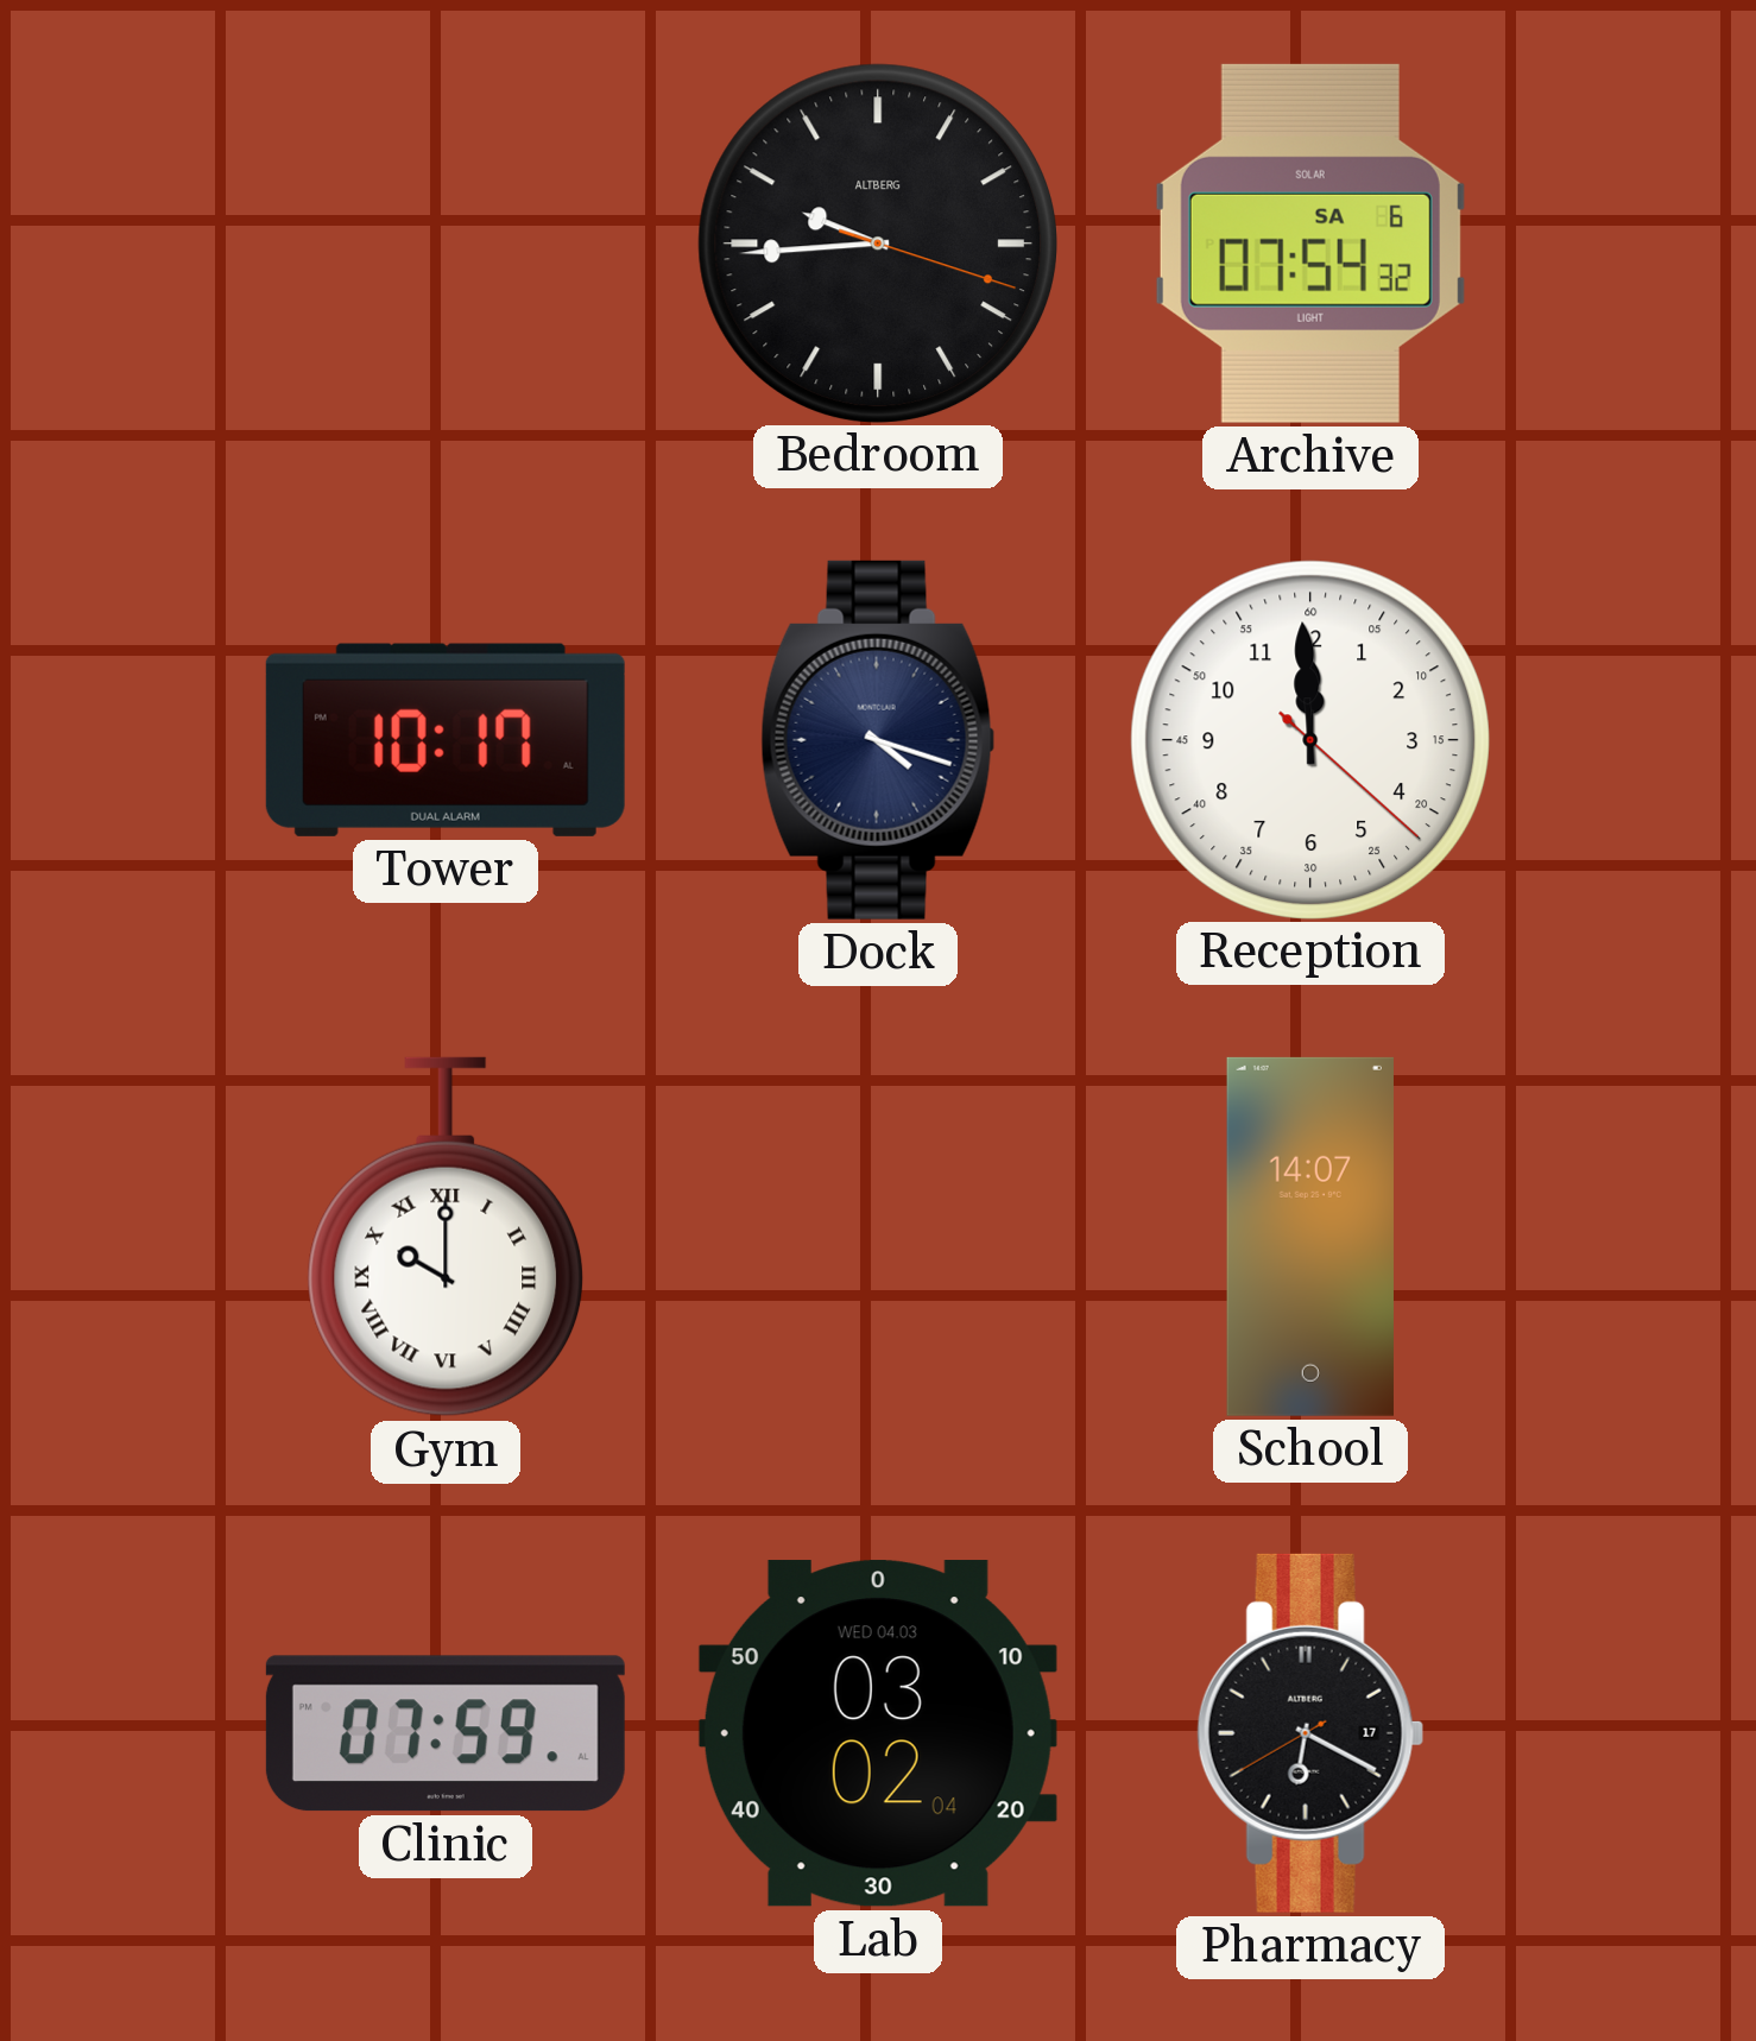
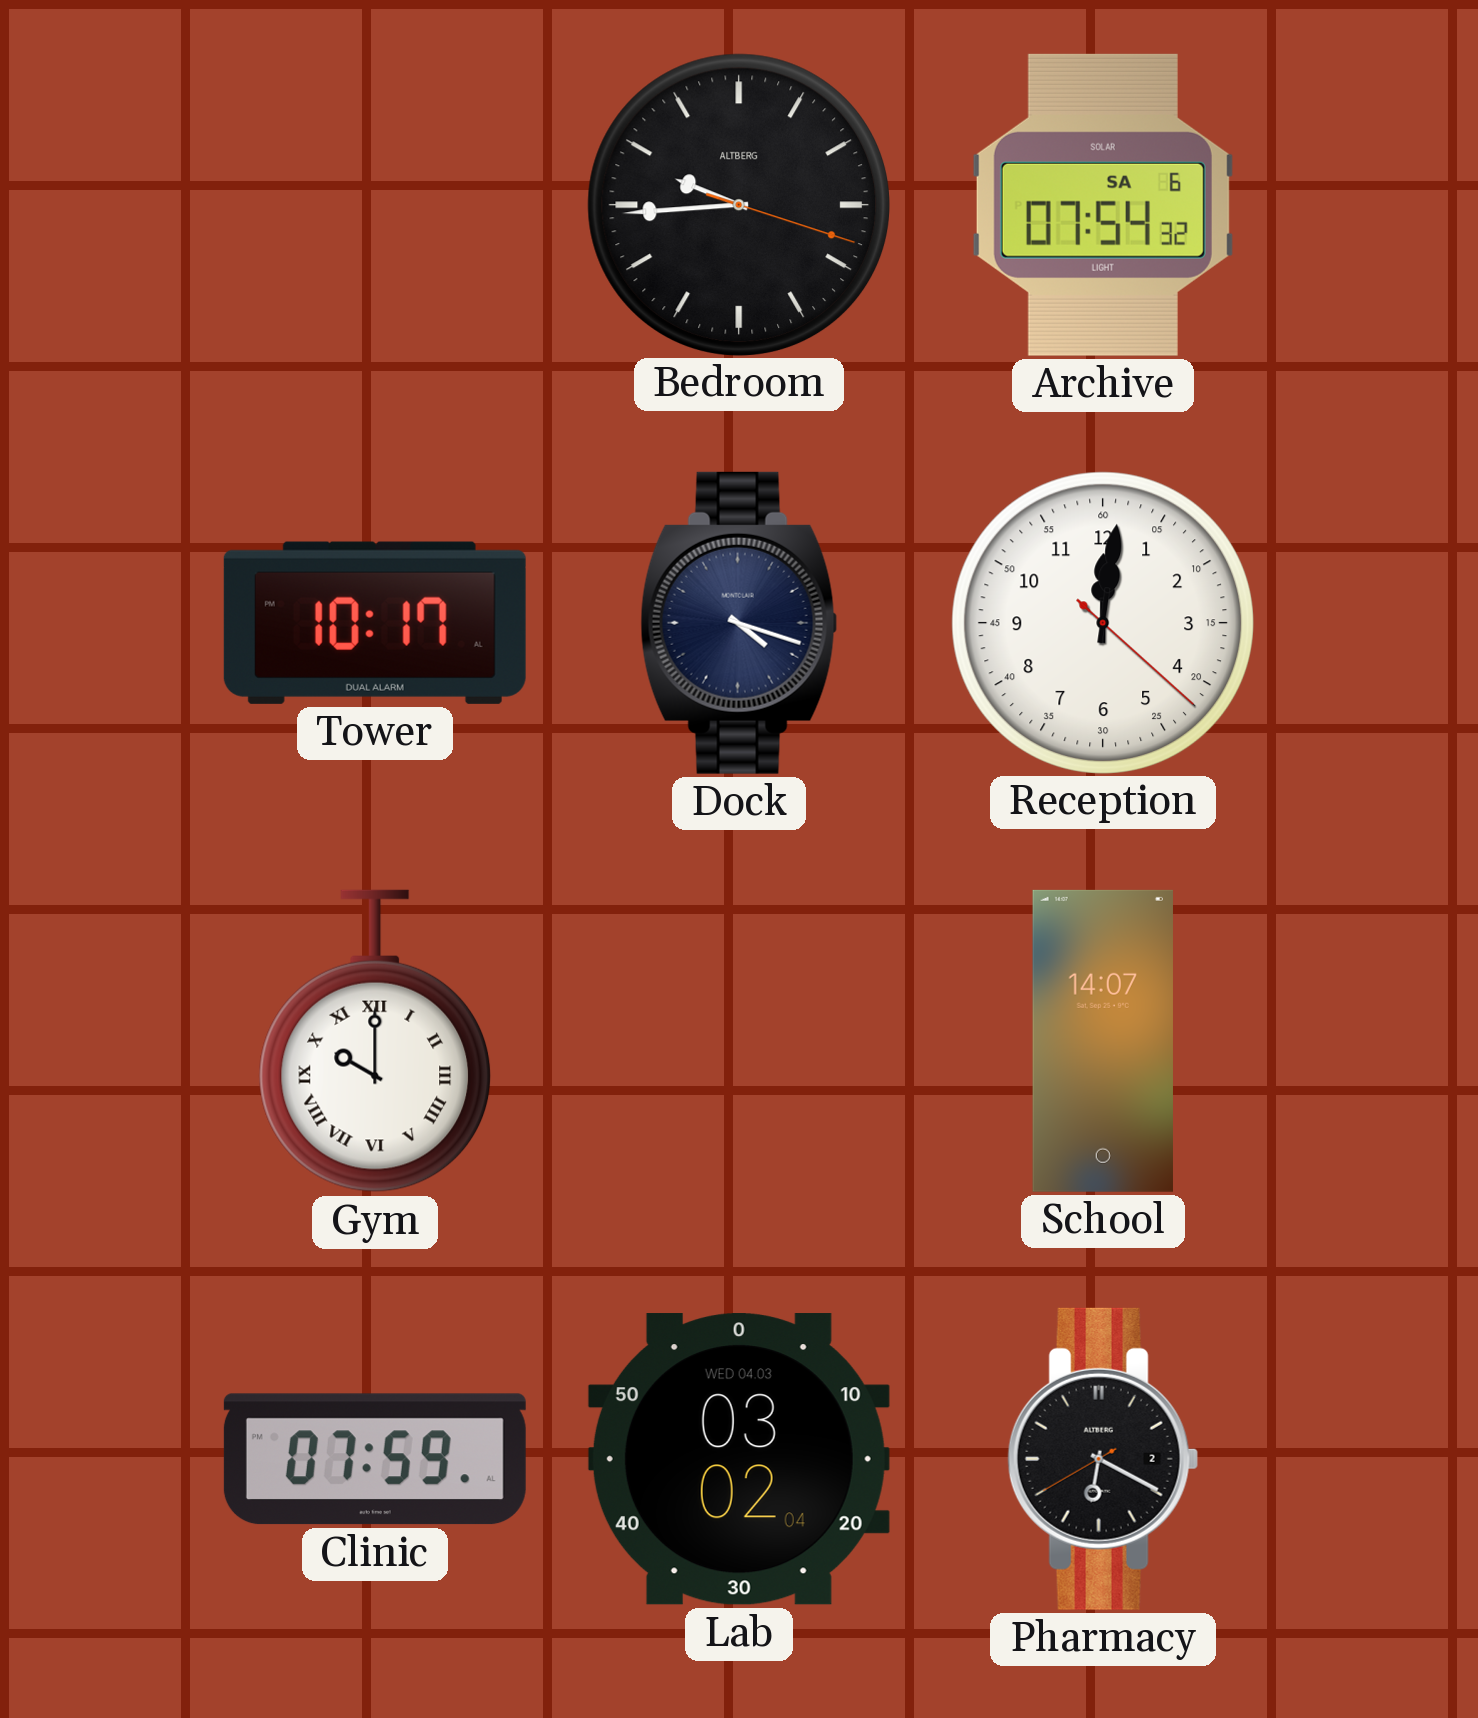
Reception: 11:59 -> 12:01
Pharmacy date: 17 -> 2
